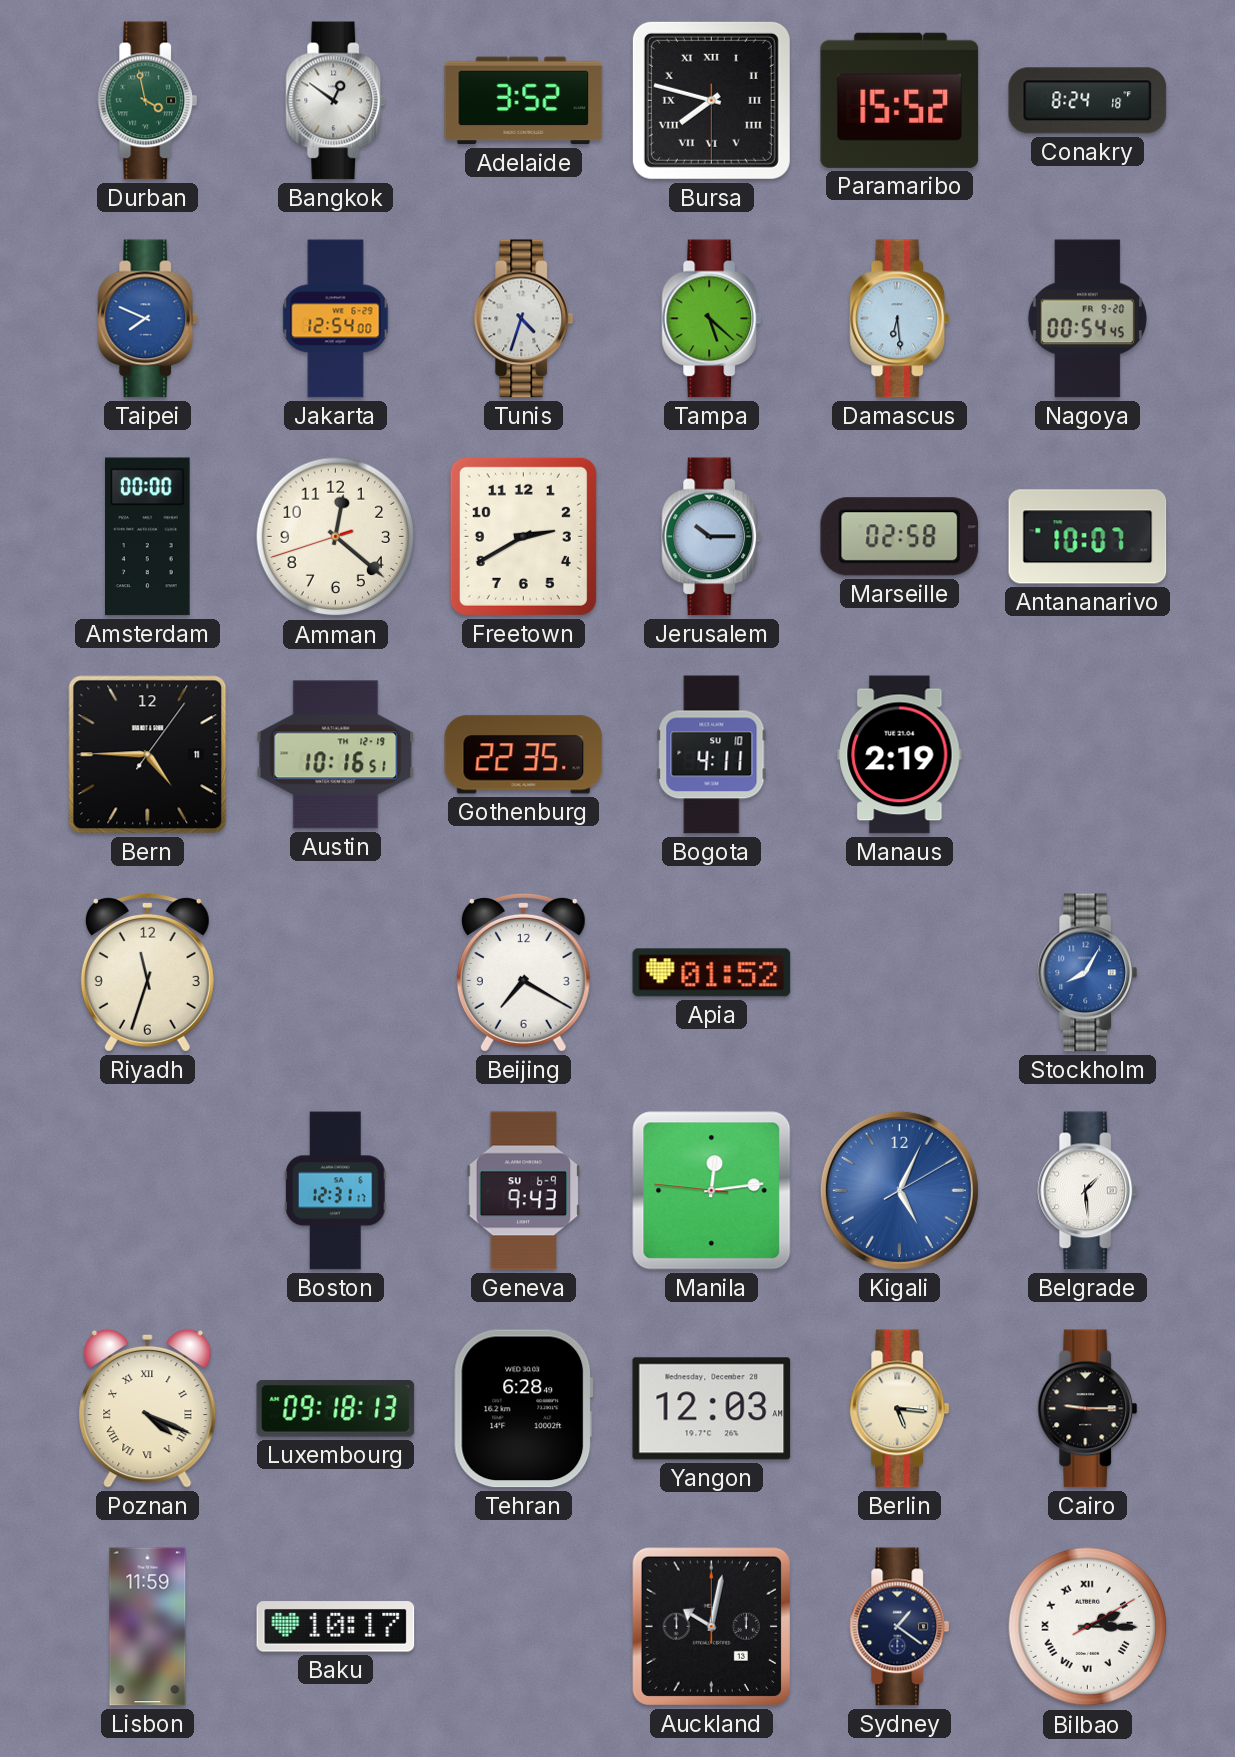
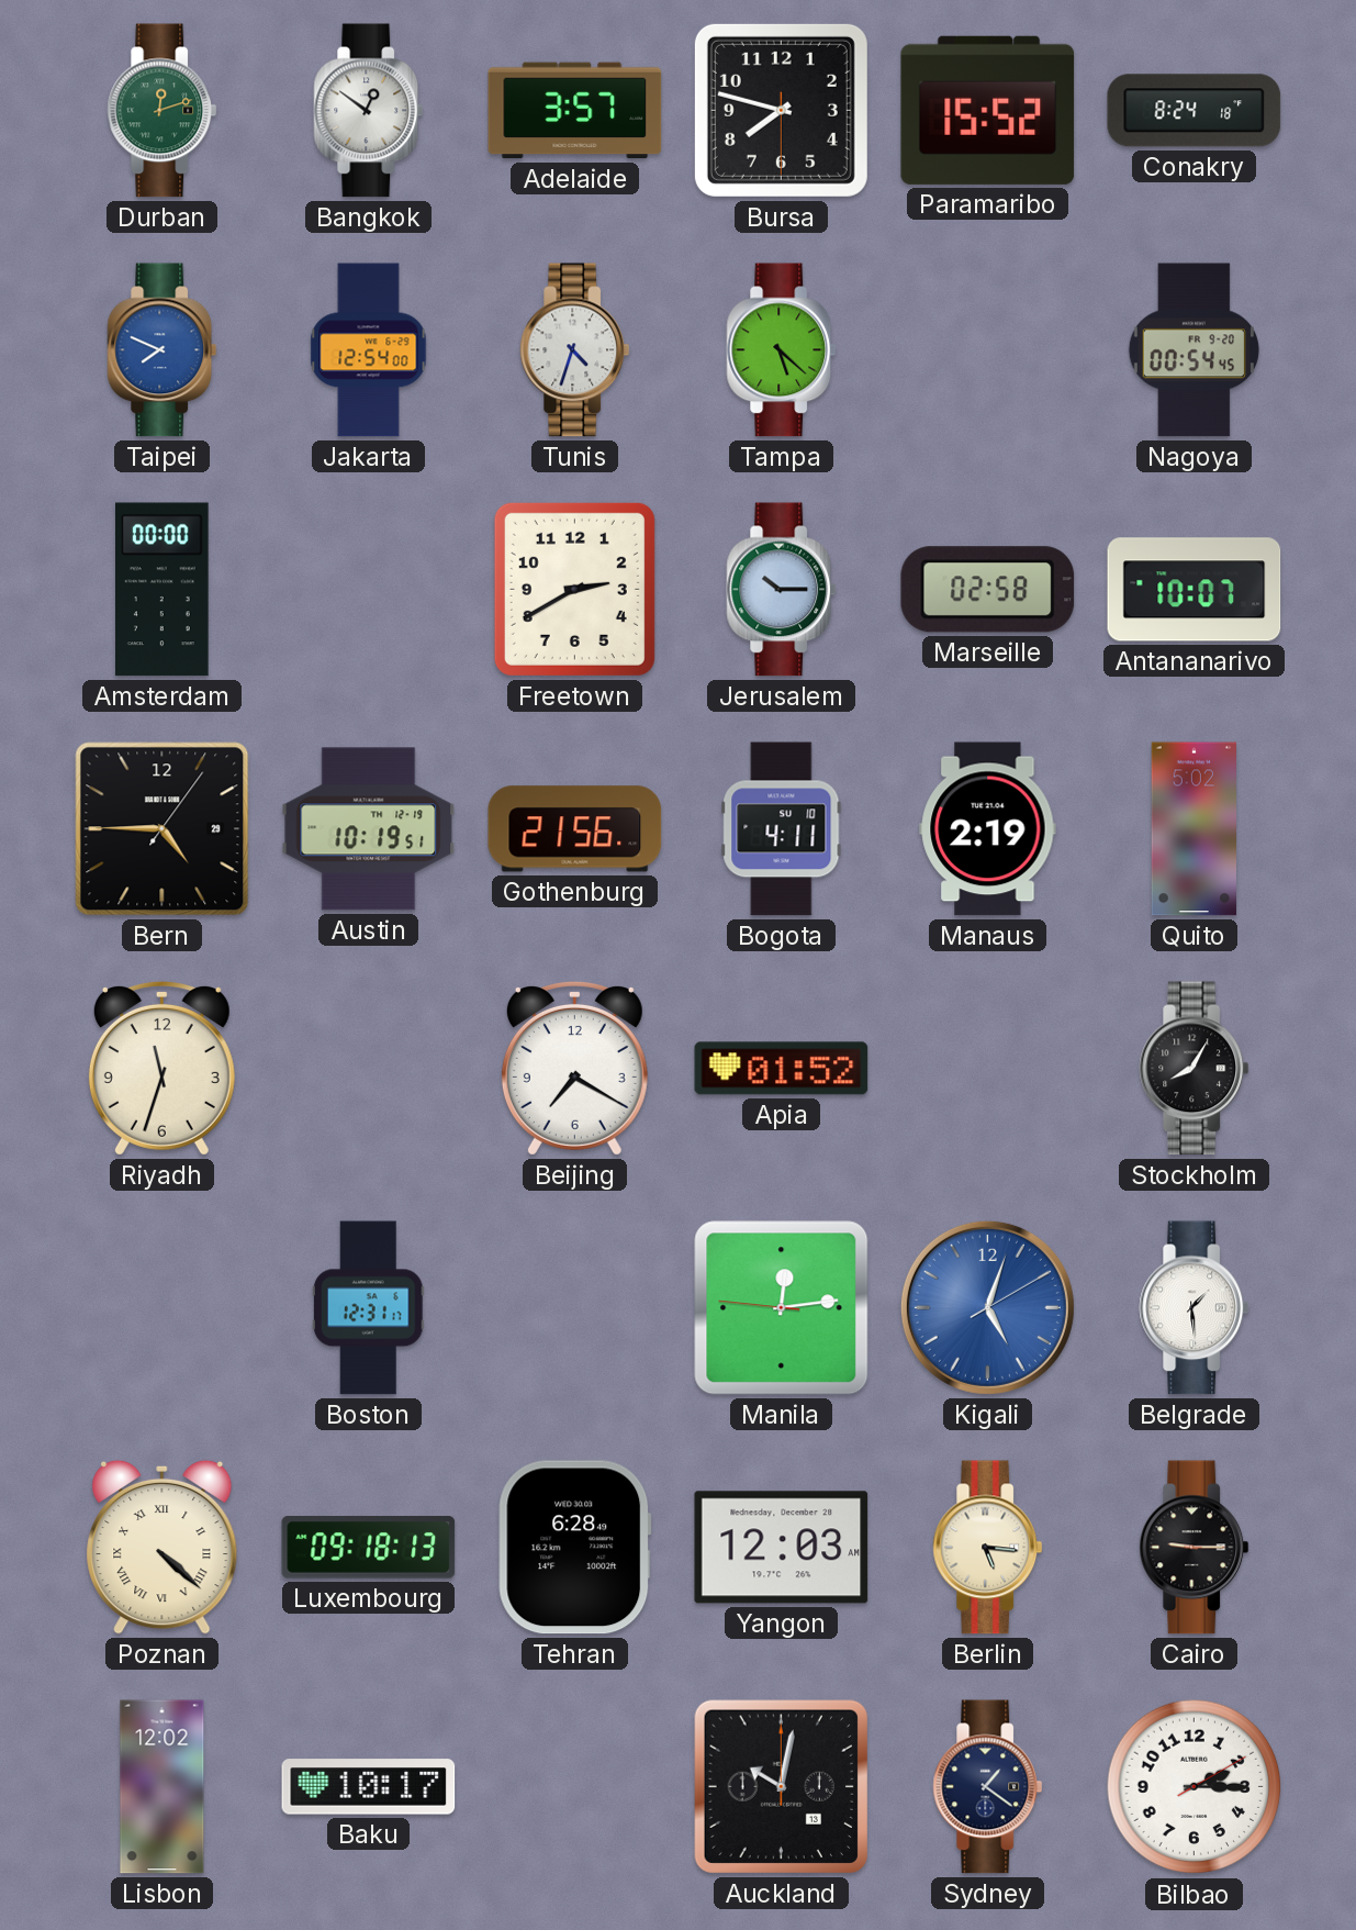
Durban: 3:58 -> 12:12
Adelaide: 3:52 -> 3:57
Bursa numerals: Roman -> Arabic
Damascus: 6:29 -> none
Amman: 12:21 -> none
Bern date: 11 -> 29
Austin: 10:16 -> 10:19
Gothenburg: 22:35 -> 21:56
Quito: none -> 5:02
Stockholm dial: blue -> black
Geneva: 9:43 -> none
Kigali: 5:04 -> 5:03
Poznan: 4:19 -> 4:22
Lisbon: 11:59 -> 12:02
Bilbao numerals: Roman -> Arabic
